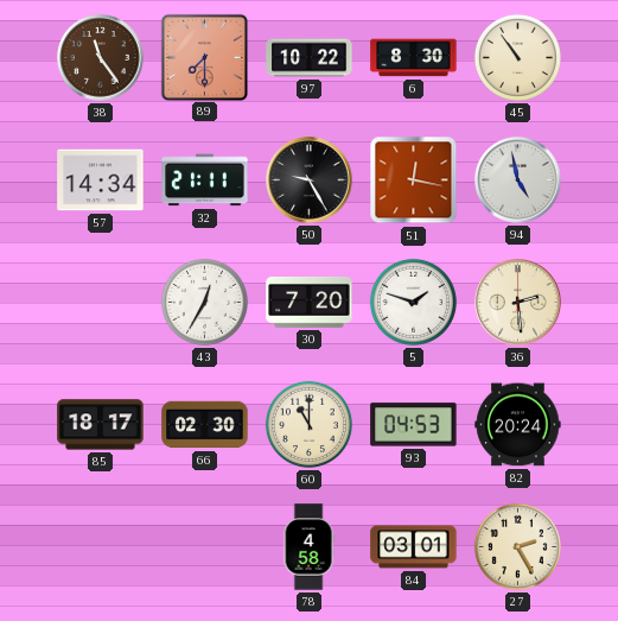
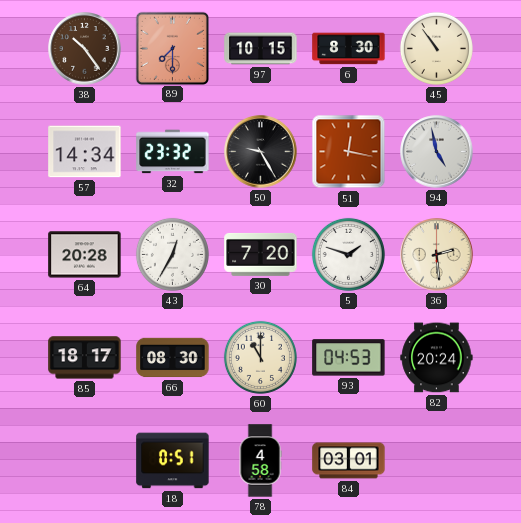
38: 11:24 -> 10:24
97: 10:22 -> 10:15
32: 21:11 -> 23:32
64: none -> 20:28
66: 02:30 -> 08:30
18: none -> 0:51
27: 2:25 -> none
